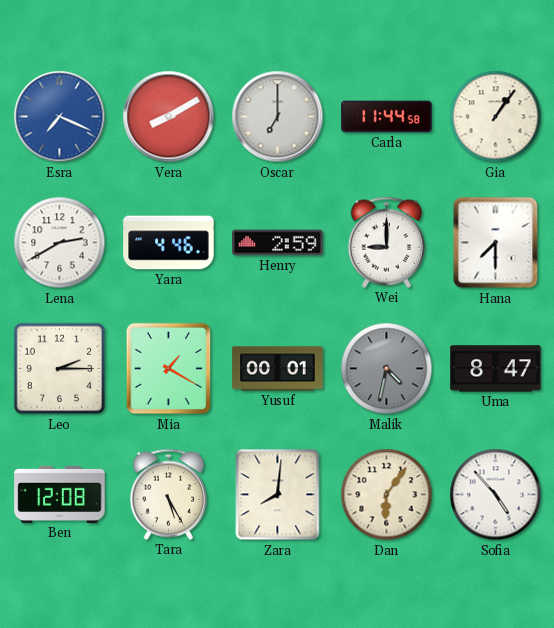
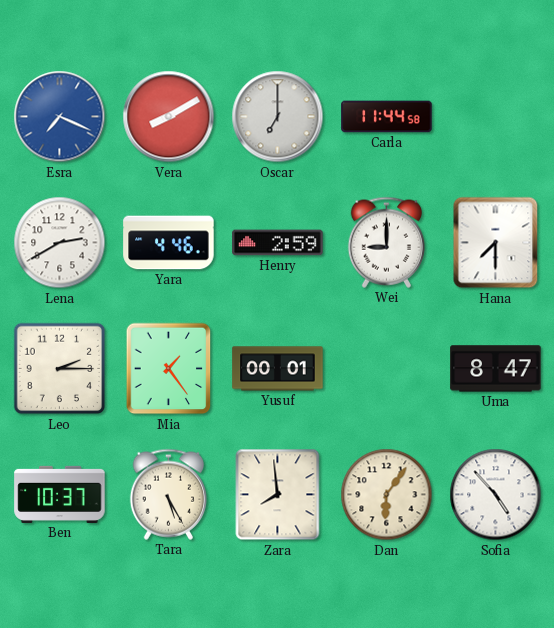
Gia: 1:06 -> none
Mia: 1:20 -> 1:24
Malik: 4:32 -> none
Ben: 12:08 -> 10:37
Zara: 8:01 -> 7:59
